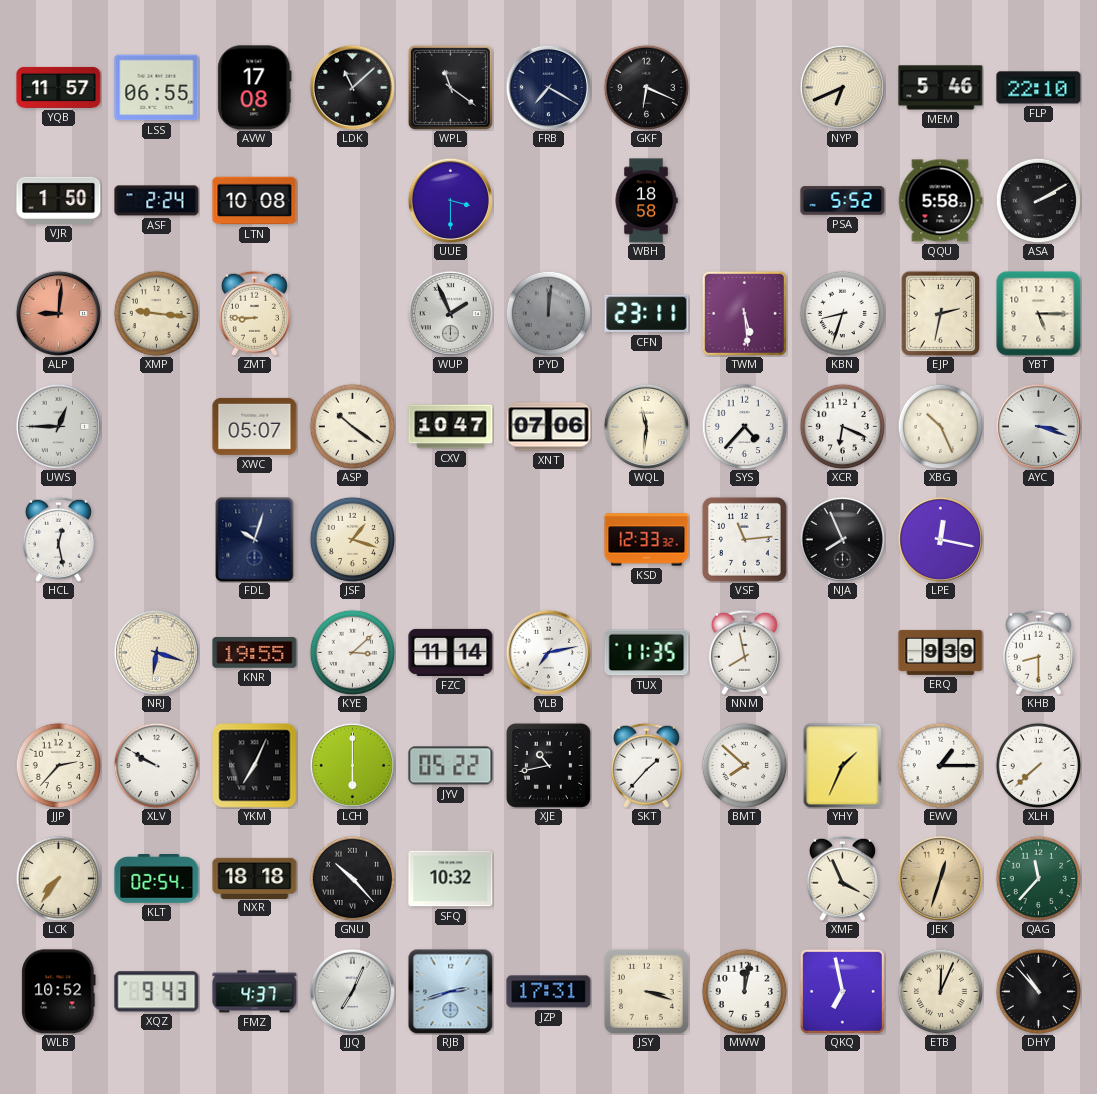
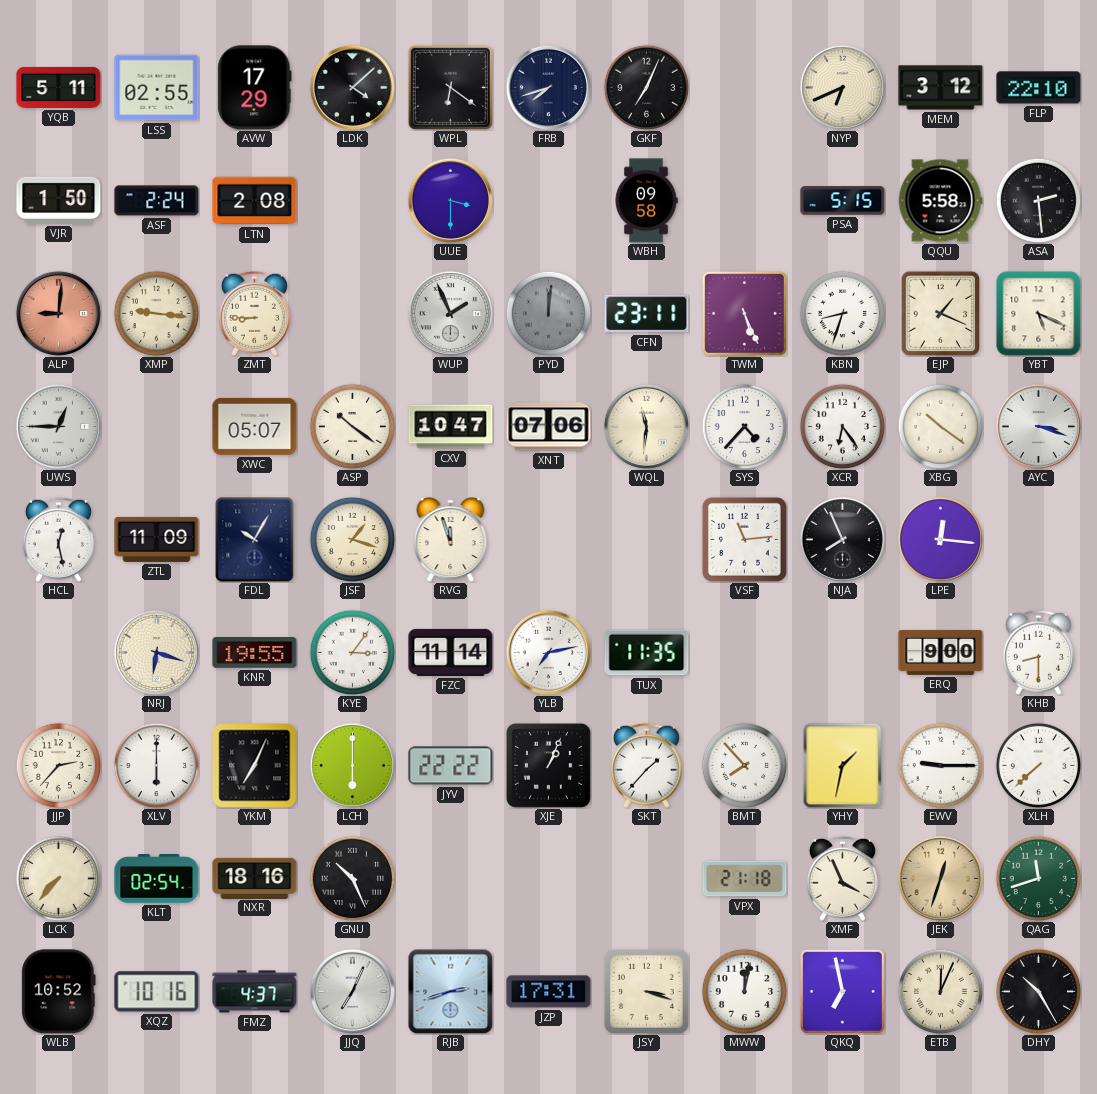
YQB: 11:57 -> 5:11
LSS: 06:55 -> 02:55
AVW: 17:08 -> 17:29
LDK: 11:08 -> 4:08
WPL: 11:21 -> 6:21
FRB: 7:20 -> 7:42
GKF: 6:19 -> 7:04
MEM: 5:46 -> 3:12
LTN: 10:08 -> 2:08
WBH: 18:58 -> 09:58
PSA: 5:52 -> 5:15
ASA: 2:10 -> 2:29
TWM: 5:29 -> 5:26
EJP: 2:32 -> 1:19
YBT: 5:15 -> 5:19
XCR: 6:19 -> 6:24
XBG: 10:26 -> 10:21
ZTL: none -> 11:09
FDL: 10:03 -> 10:05
RVG: none -> 11:57
KSD: 12:33 -> none
LPE: 12:17 -> 12:16
KYE: 3:08 -> 3:06
NNM: 7:58 -> none
ERQ: 9:39 -> 9:00
XLV: 9:50 -> 6:00
JYV: 05:22 -> 22:22
XJE: 10:43 -> 1:04
BMT: 7:52 -> 7:53
YHY: 1:34 -> 1:32
EWV: 1:15 -> 9:15
LCK: 7:36 -> 7:37
NXR: 18:18 -> 18:16
GNU: 10:23 -> 10:26
SFQ: 10:32 -> none
VPX: none -> 21:18
QAG: 11:37 -> 11:42
XQZ: 9:43 -> 10:16
DHY: 10:53 -> 10:25
